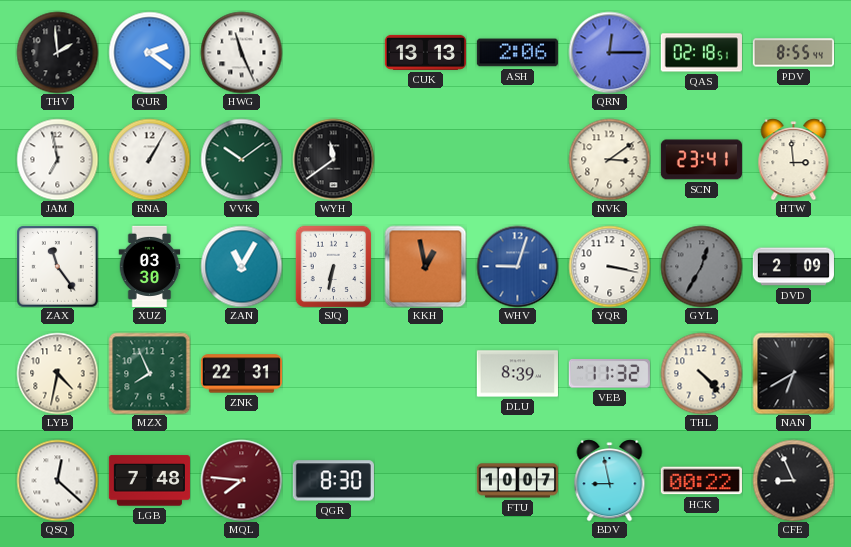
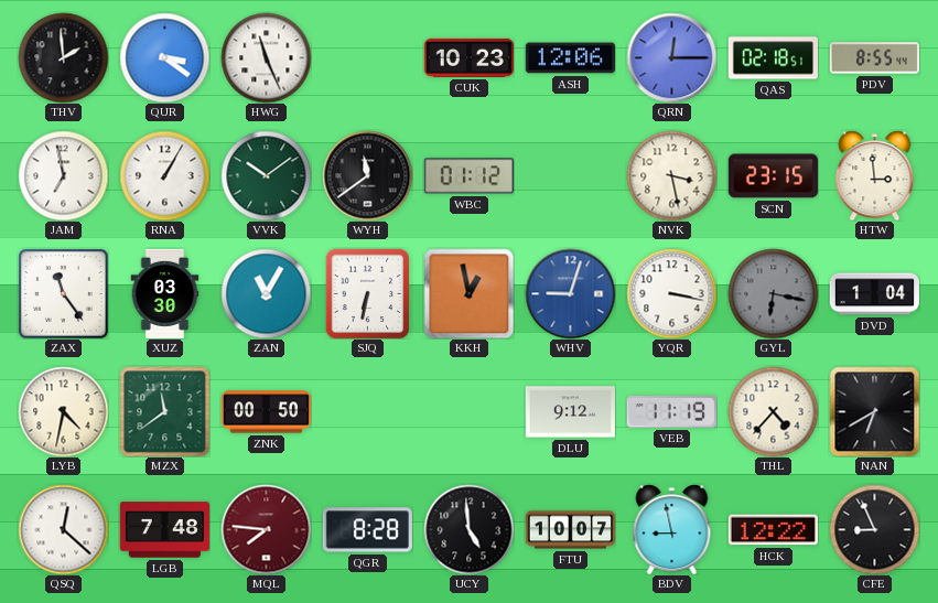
QUR: 2:21 -> 3:21
CUK: 13:13 -> 10:23
ASH: 2:06 -> 12:06
WBC: none -> 01:12
NVK: 3:09 -> 3:28
SCN: 23:41 -> 23:15
GYL: 12:35 -> 6:17
DVD: 2:09 -> 1:04
MZX: 7:56 -> 11:39
ZNK: 22:31 -> 00:50
DLU: 8:39 -> 9:12
VEB: 11:32 -> 11:19
THL: 4:23 -> 4:37
QGR: 8:30 -> 8:28
UCY: none -> 4:59
HCK: 00:22 -> 12:22
